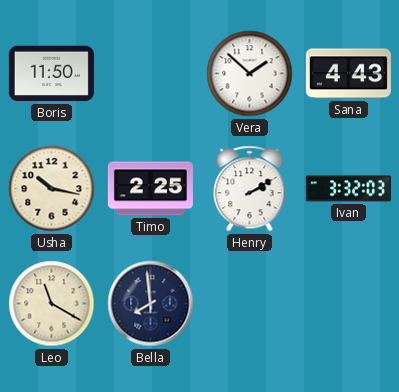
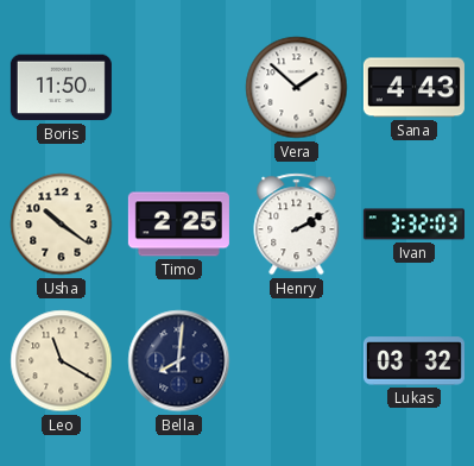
Usha: 10:17 -> 10:21
Bella: 7:59 -> 8:01
Lukas: none -> 03:32
